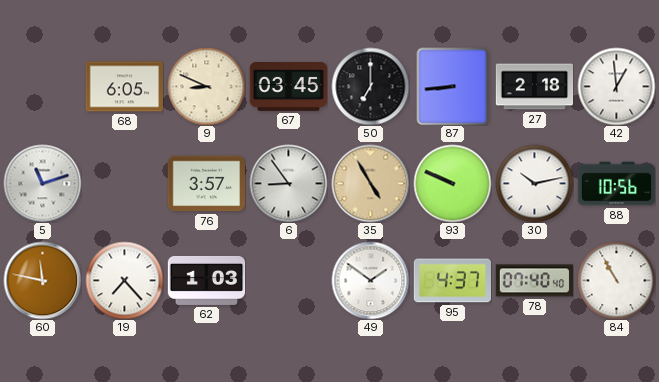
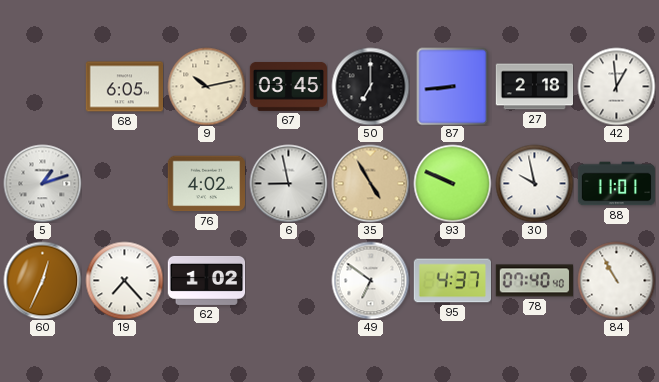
9: 8:49 -> 10:13
5: 11:12 -> 1:12
76: 3:57 -> 4:02
6: 8:54 -> 8:58
30: 10:13 -> 9:58
88: 10:56 -> 11:01
60: 11:47 -> 12:34
62: 1:03 -> 1:02
49: 1:51 -> 6:51
